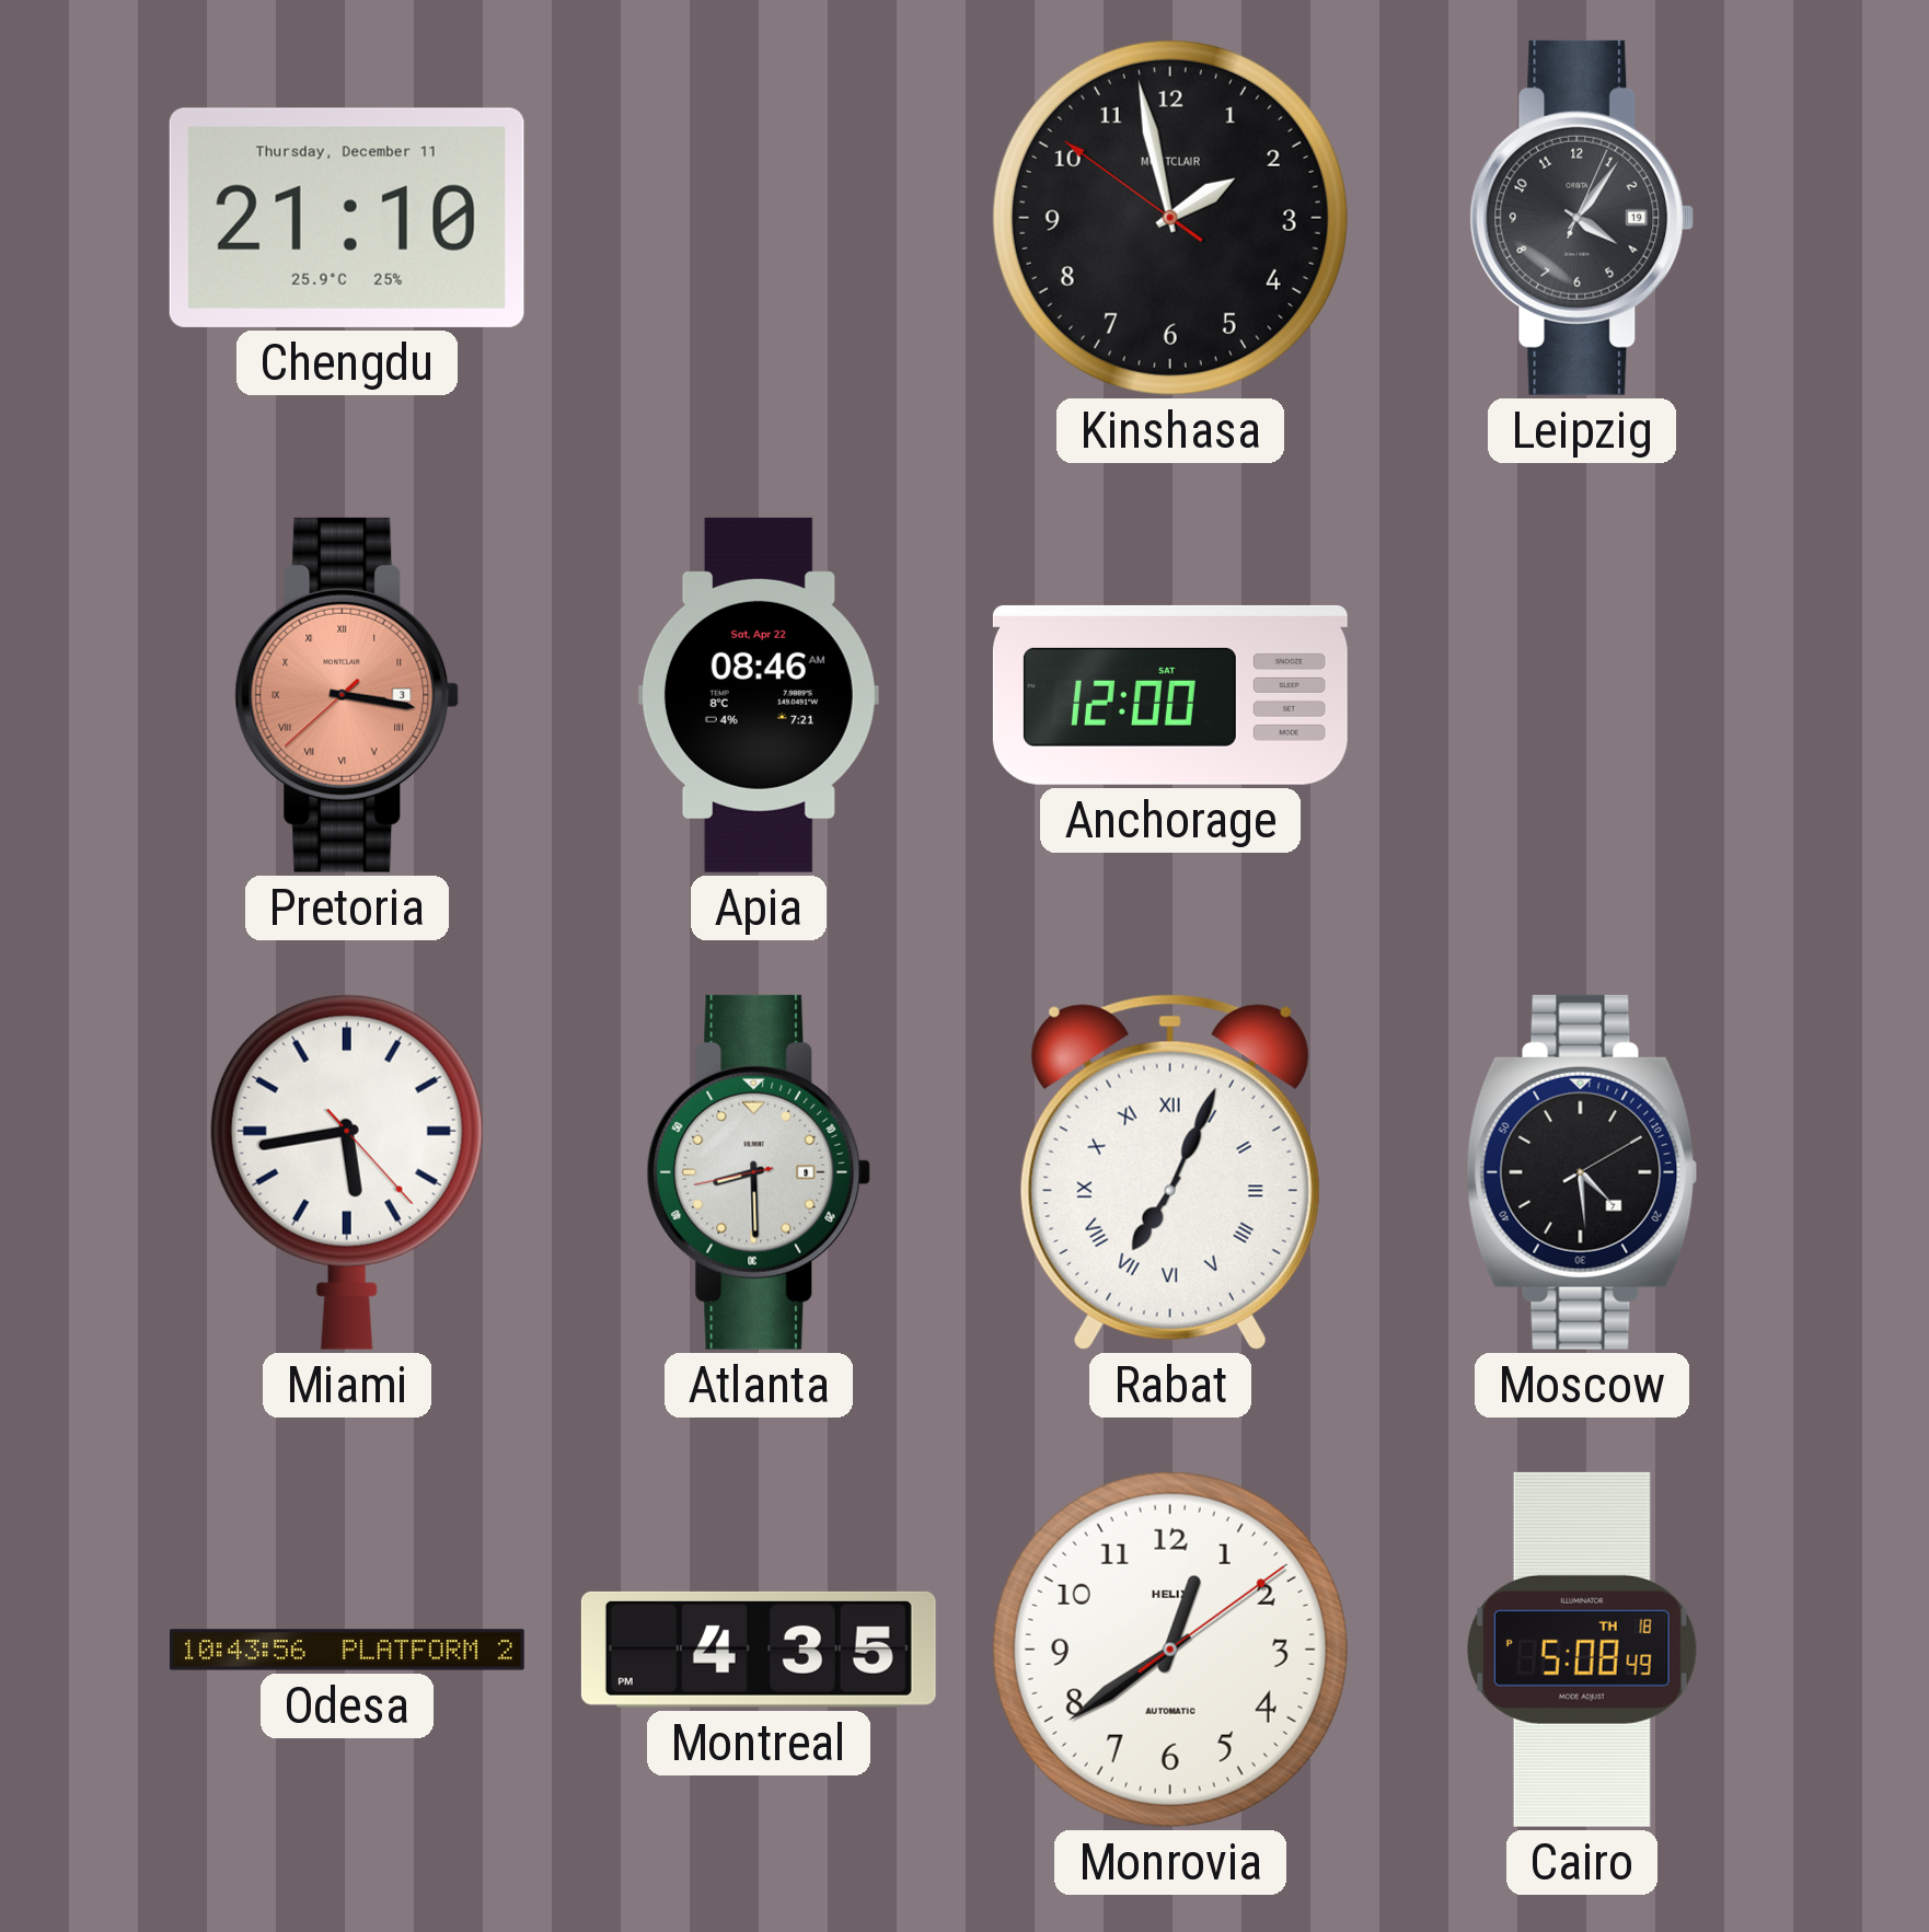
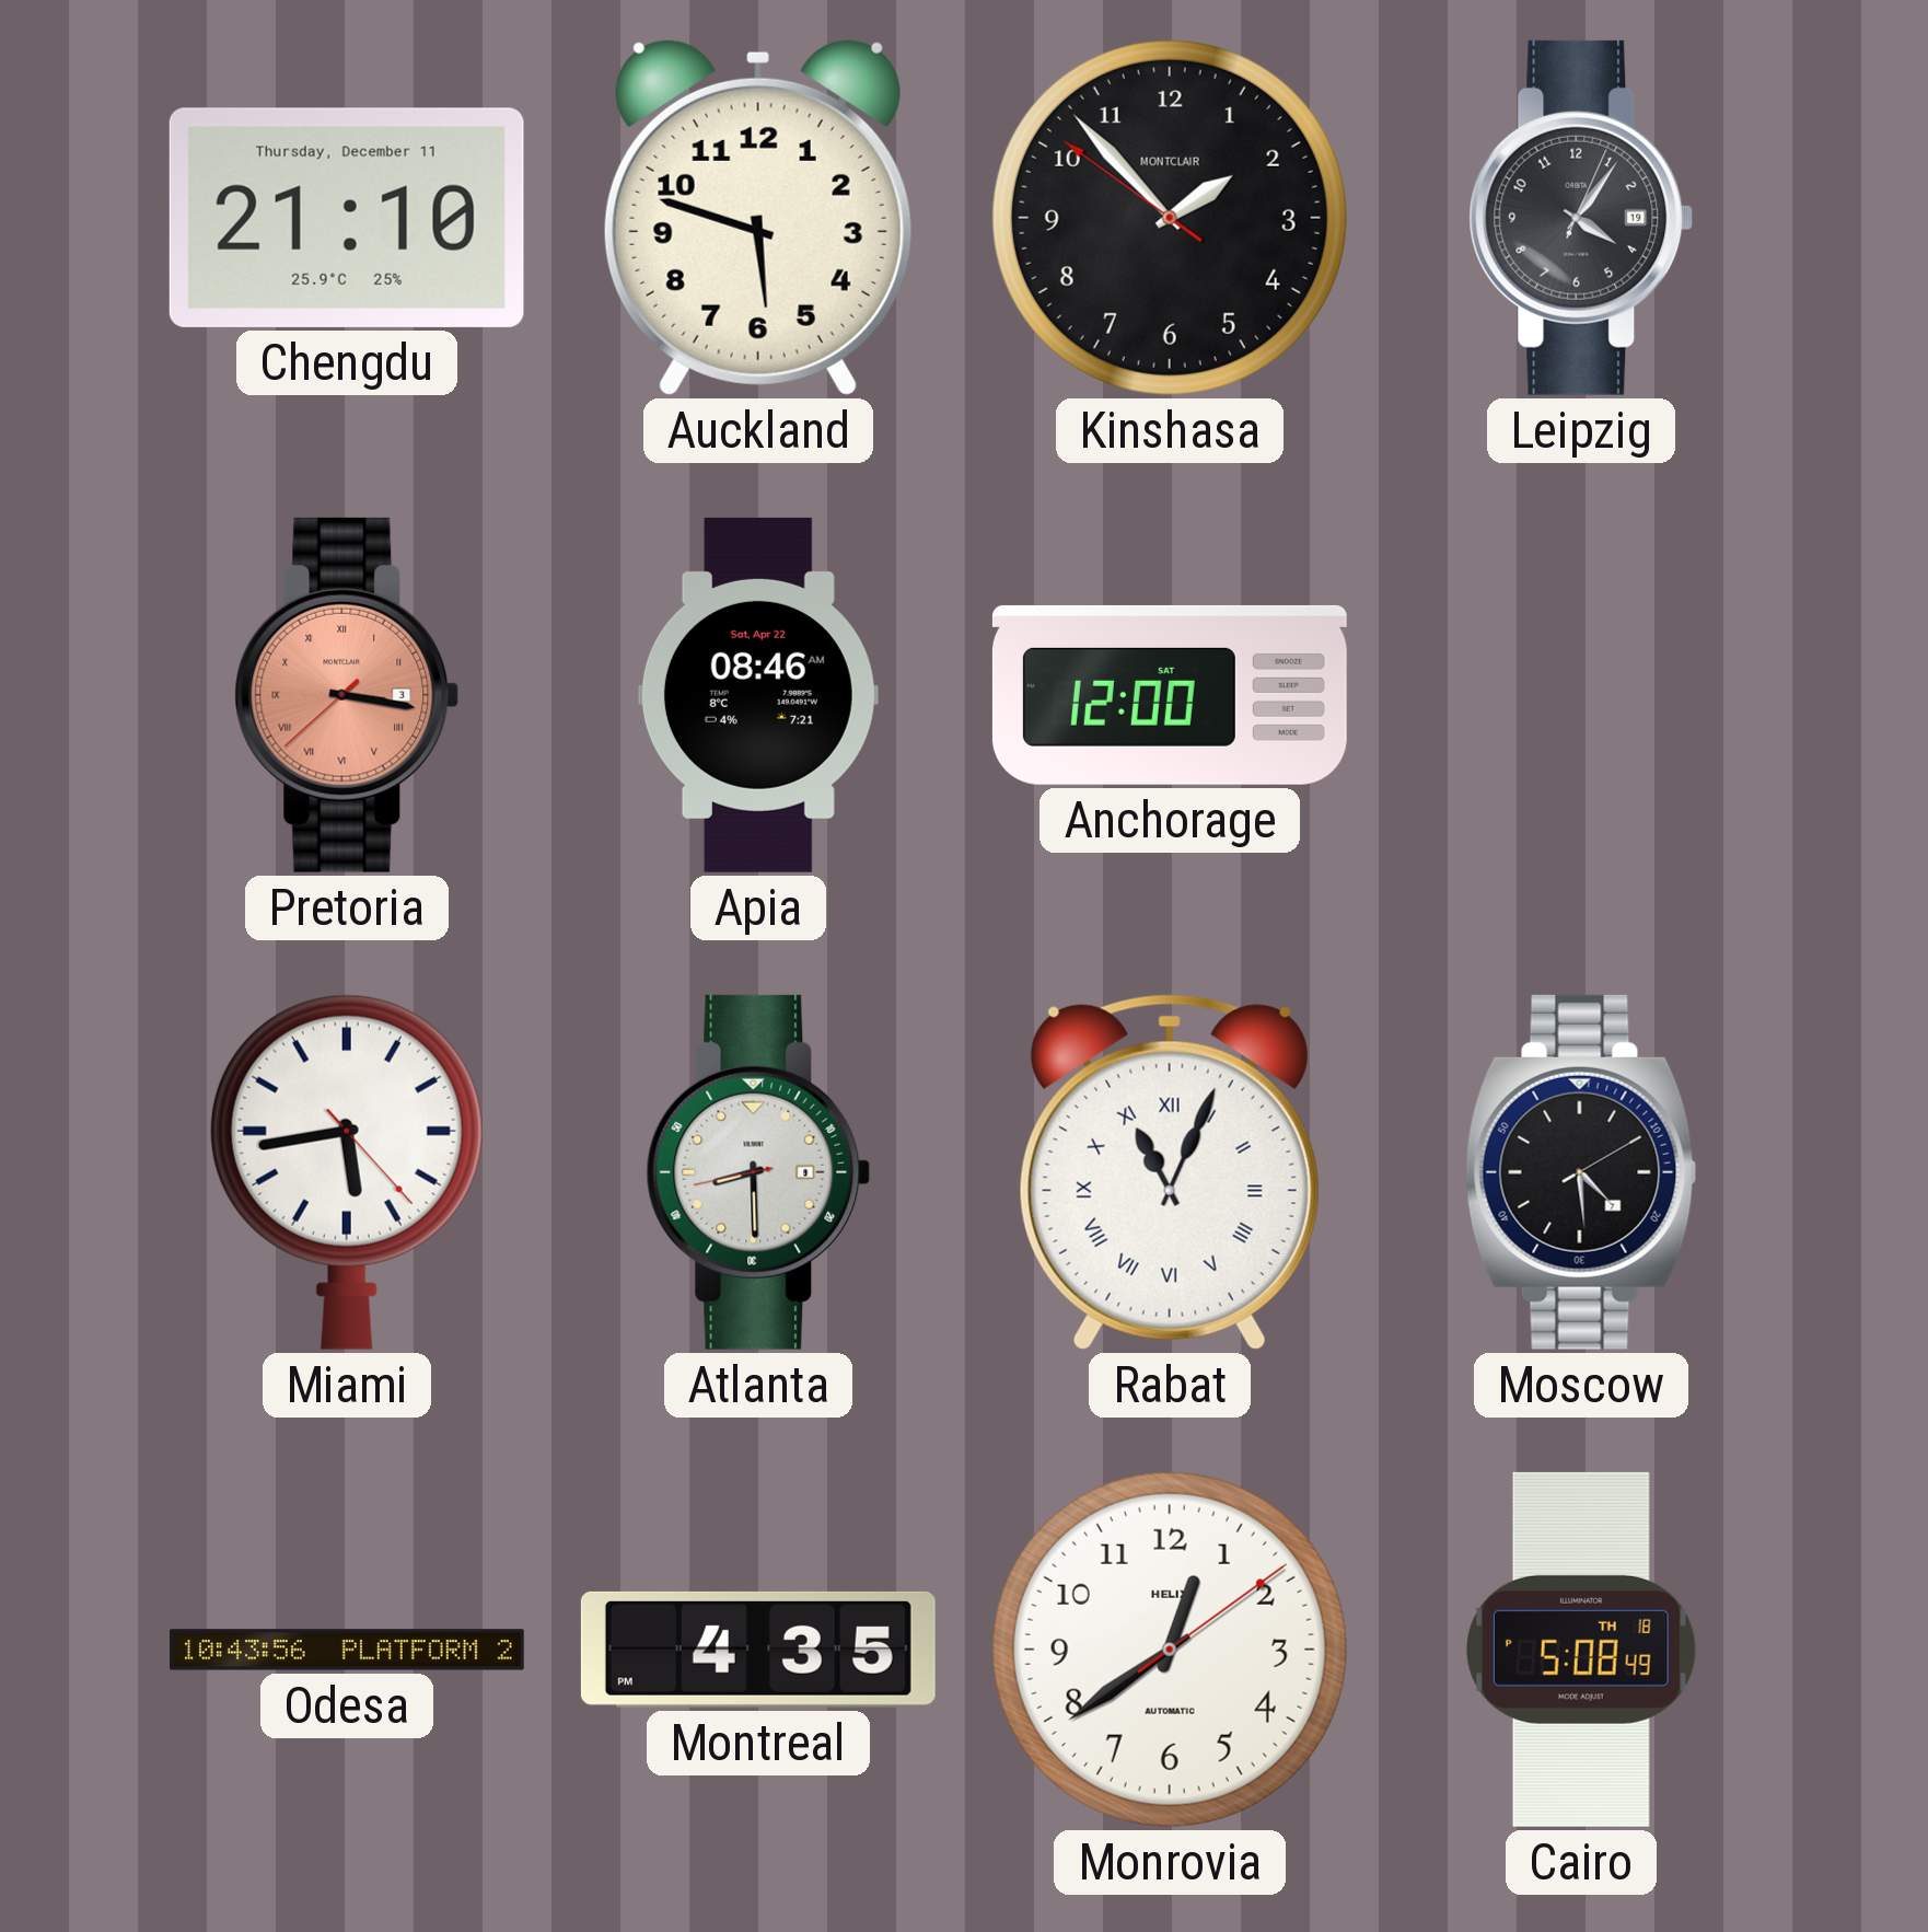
Auckland: none -> 5:48
Kinshasa: 1:57 -> 1:52
Rabat: 7:04 -> 11:04
